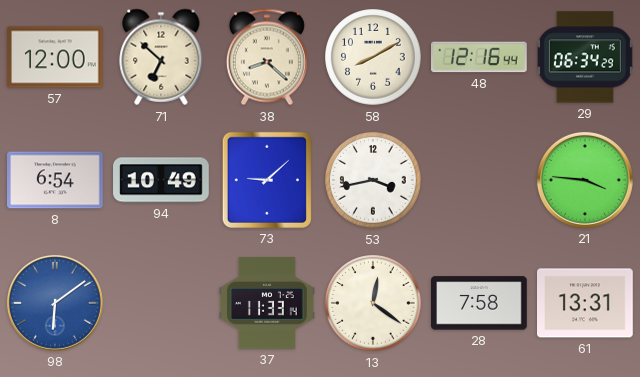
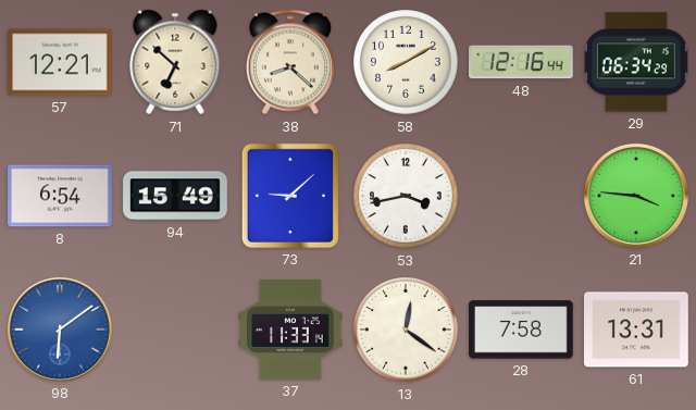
57: 12:00 -> 12:21
94: 10:49 -> 15:49
